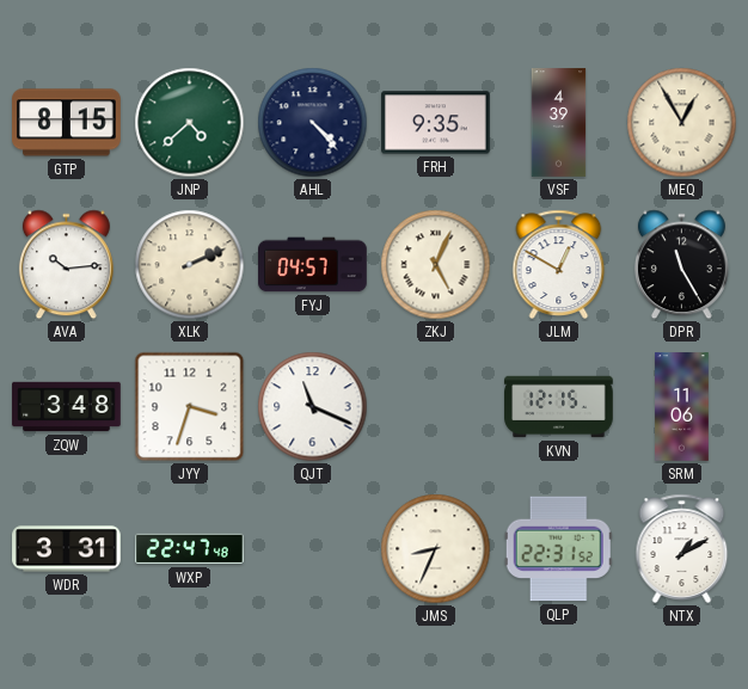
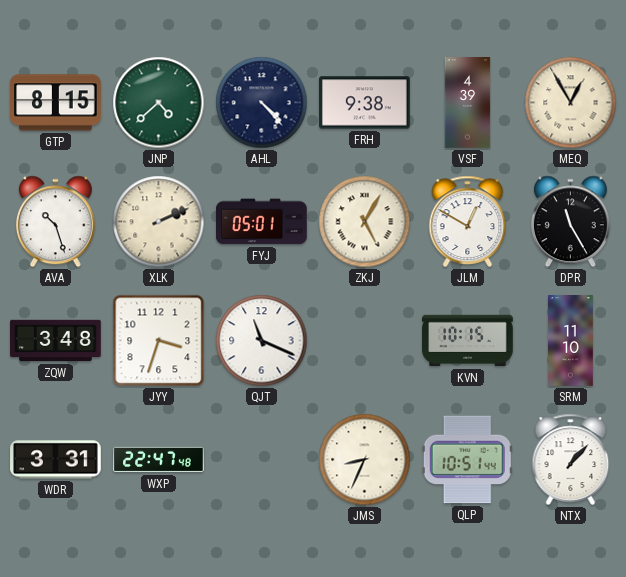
FRH: 9:35 -> 9:38
AVA: 10:14 -> 10:27
FYJ: 04:57 -> 05:01
ZKJ: 5:04 -> 5:05
KVN: 12:15 -> 10:15
SRM: 11:06 -> 11:10
QLP: 22:31 -> 10:51
NTX: 1:10 -> 1:07
